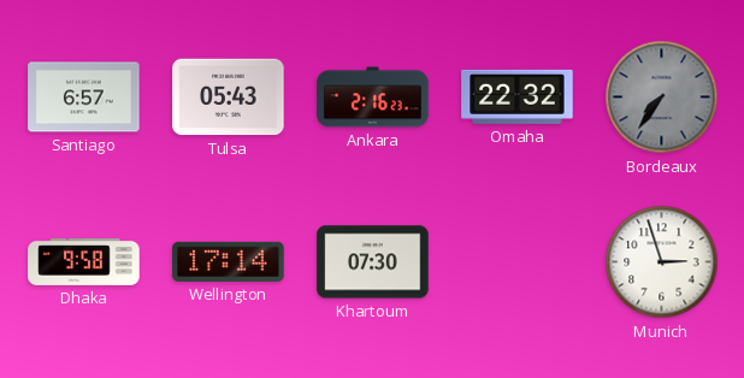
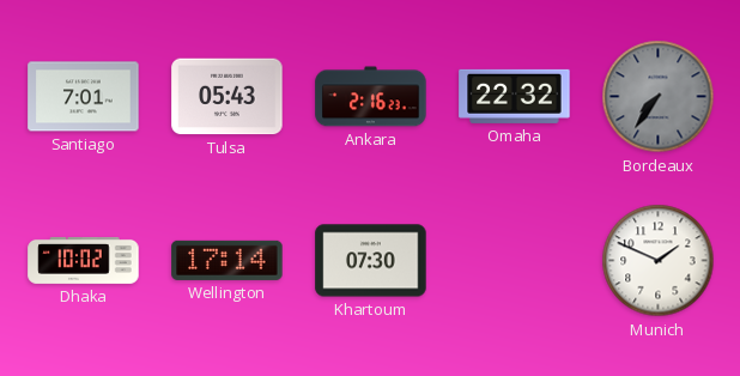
Santiago: 6:57 -> 7:01
Dhaka: 9:58 -> 10:02
Munich: 2:57 -> 1:49
